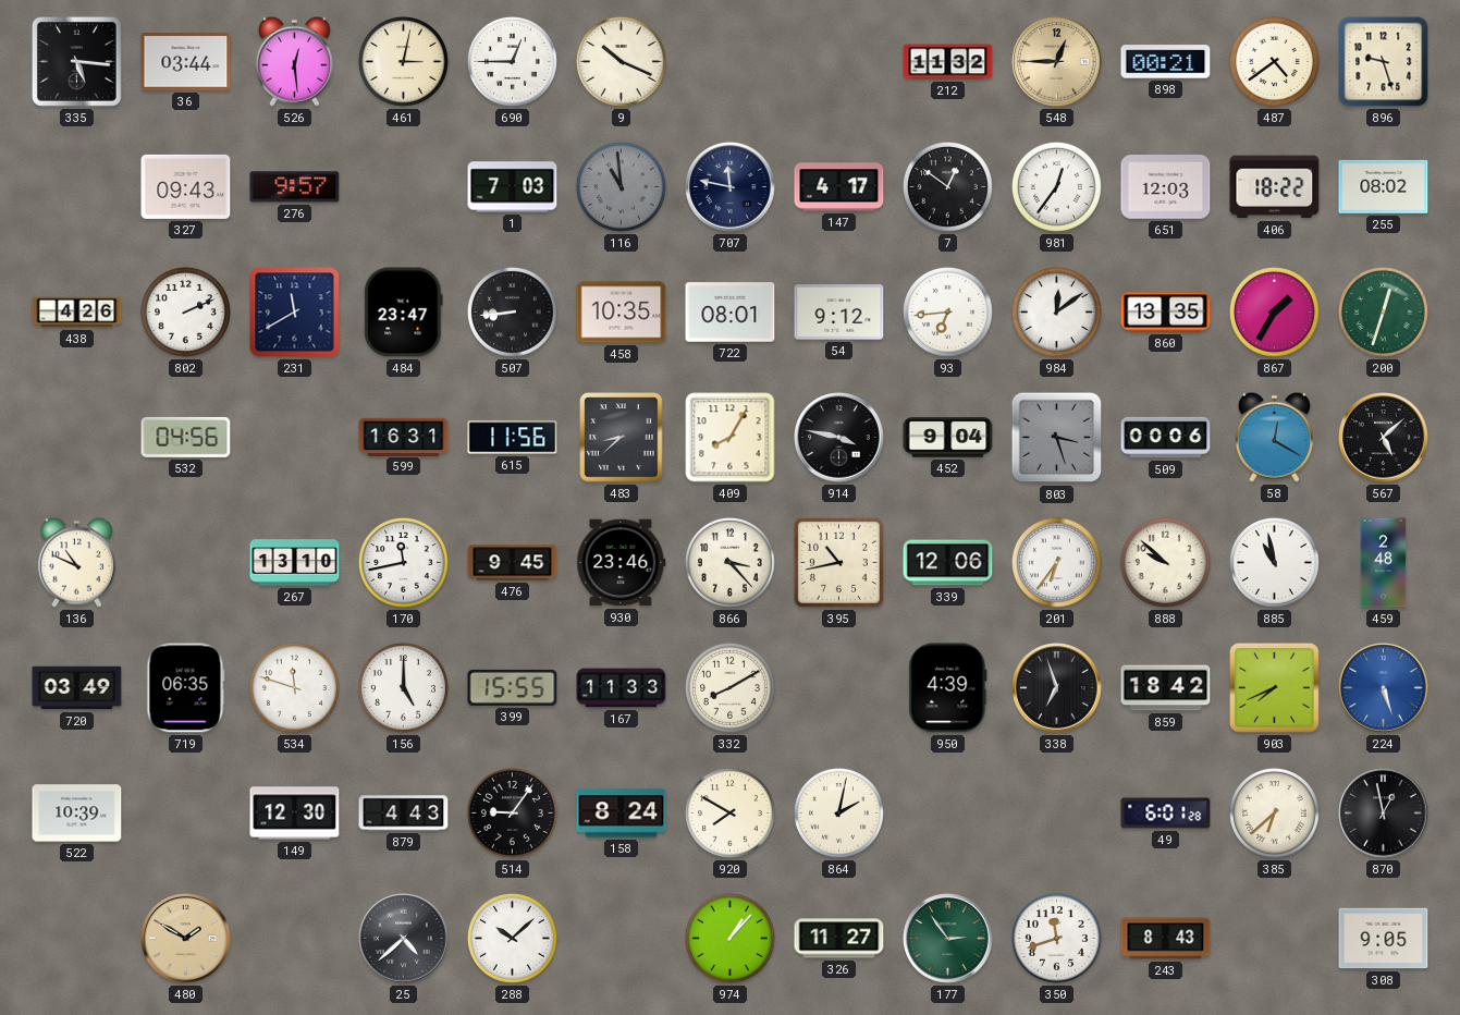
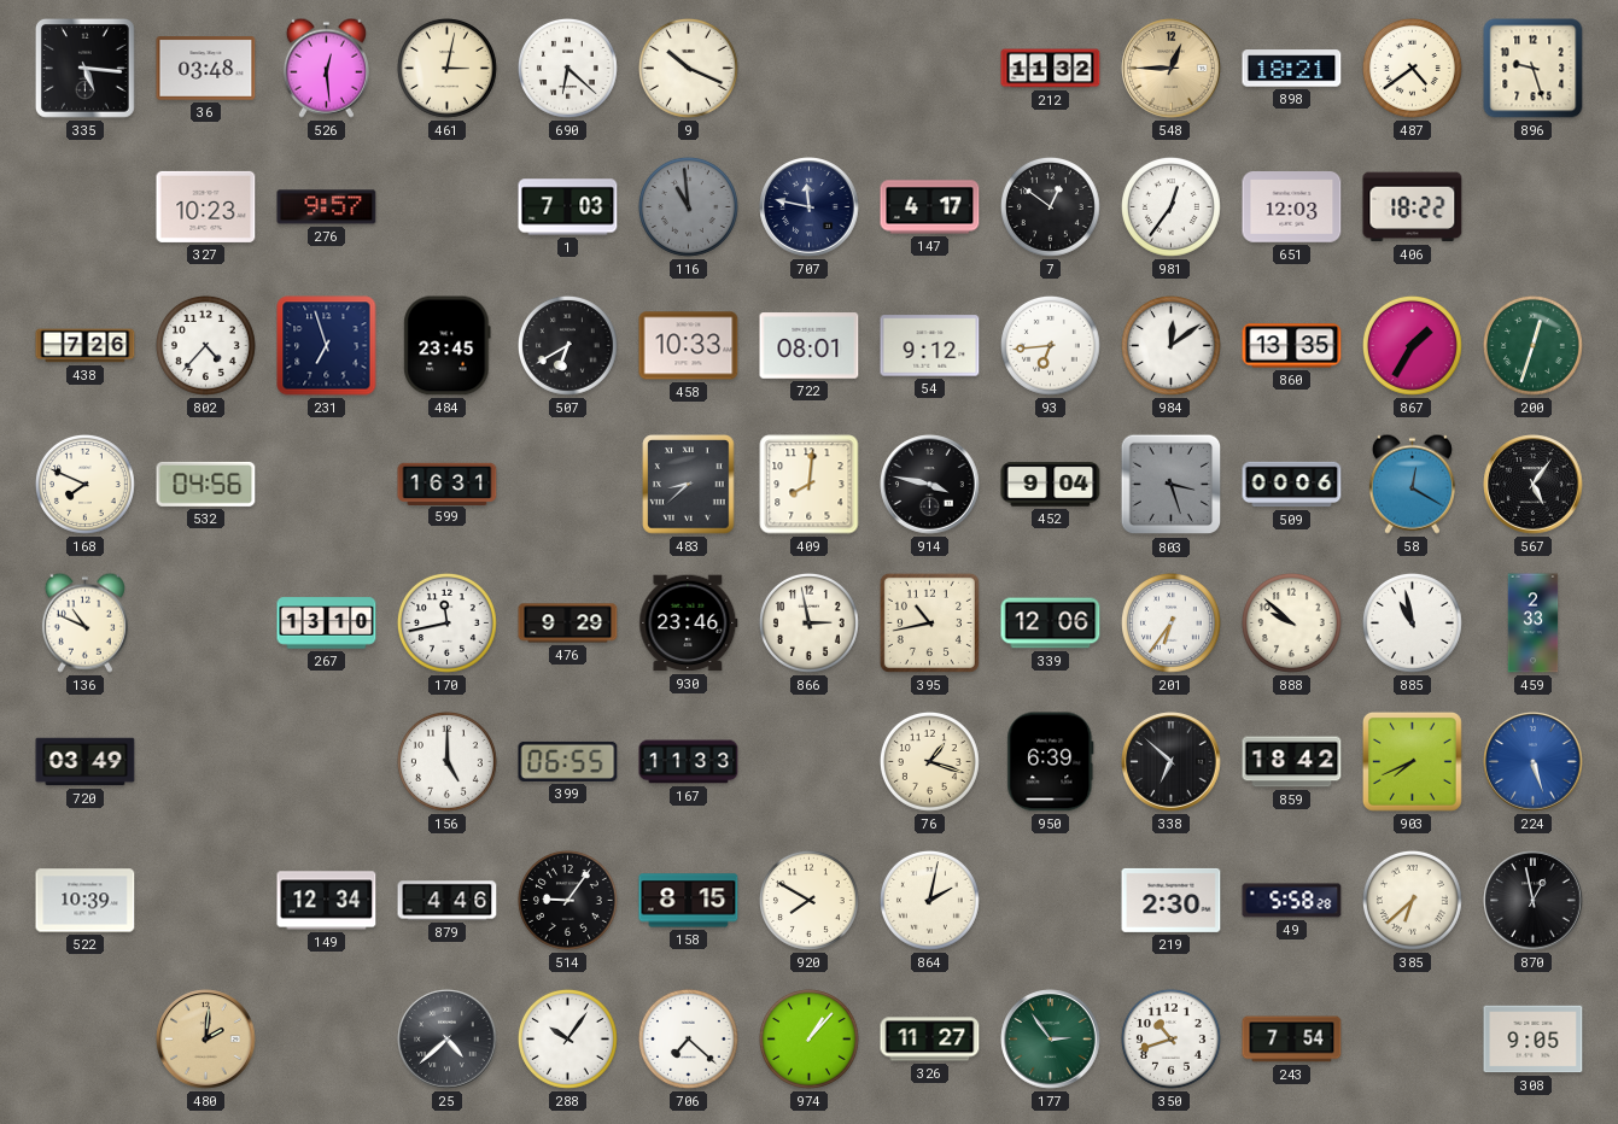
36: 03:44 -> 03:48
690: 12:45 -> 6:22
898: 00:21 -> 18:21
327: 09:43 -> 10:23
255: 08:02 -> none
438: 4:26 -> 7:26
802: 2:11 -> 4:37
231: 11:40 -> 6:57
484: 23:47 -> 23:45
507: 8:44 -> 6:40
458: 10:35 -> 10:33
168: none -> 7:49
615: 11:56 -> none
409: 8:05 -> 8:01
567: 5:08 -> 5:06
476: 9:45 -> 9:29
866: 3:23 -> 2:58
459: 2:48 -> 2:33
719: 06:35 -> none
534: 11:48 -> none
399: 15:55 -> 06:55
332: 8:10 -> none
76: none -> 1:18
950: 4:39 -> 6:39
338: 6:57 -> 6:52
149: 12:30 -> 12:34
879: 4:43 -> 4:46
158: 8:24 -> 8:15
219: none -> 2:30
49: 6:01 -> 5:58
480: 1:50 -> 2:01
288: 10:08 -> 10:06
706: none -> 7:22
350: 11:42 -> 10:42
243: 8:43 -> 7:54
